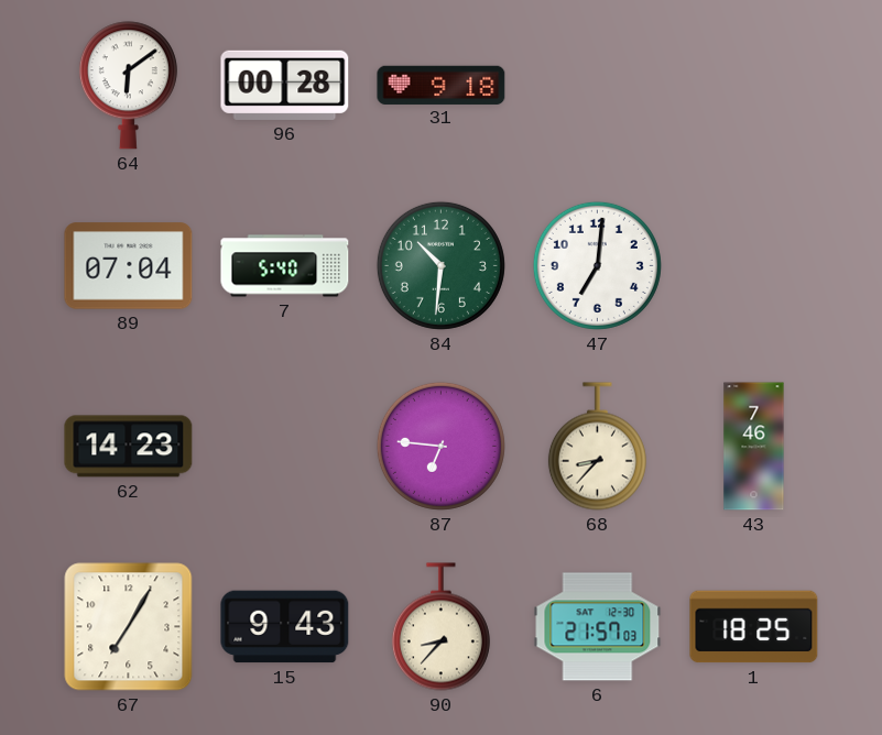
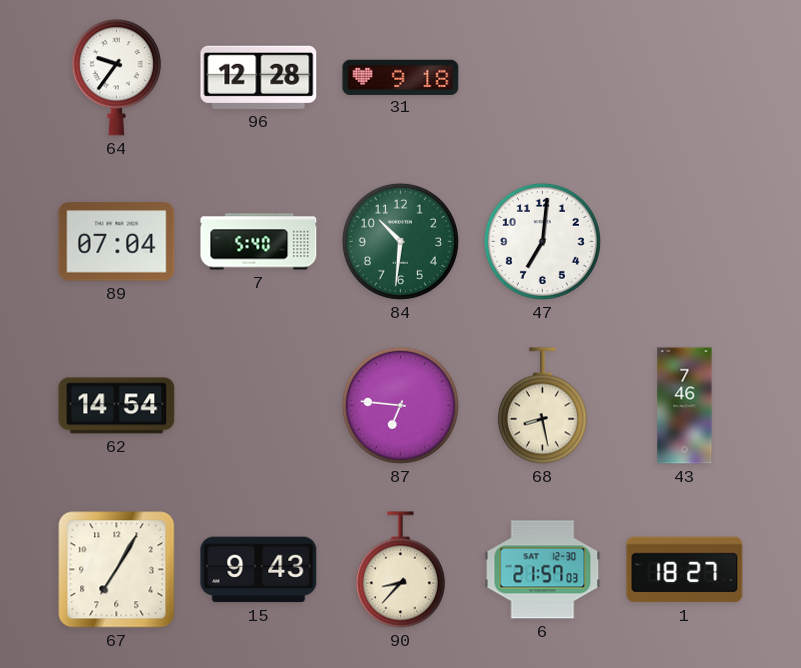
64: 6:09 -> 9:36
96: 00:28 -> 12:28
62: 14:23 -> 14:54
68: 8:37 -> 8:28
1: 18:25 -> 18:27
